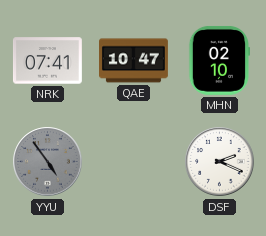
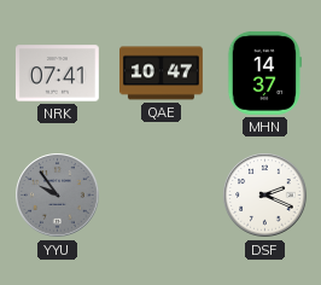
MHN: 02:10 -> 14:37
YYU: 4:54 -> 9:54
